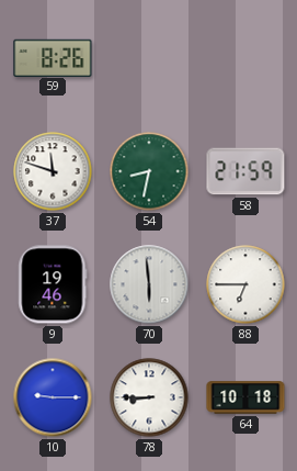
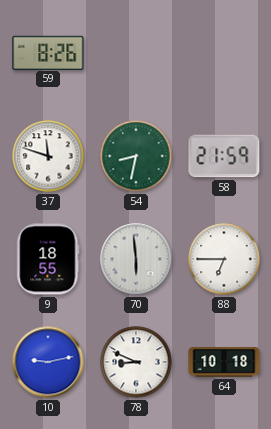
9: 19:46 -> 18:55
10: 9:15 -> 9:13
78: 8:45 -> 8:49
